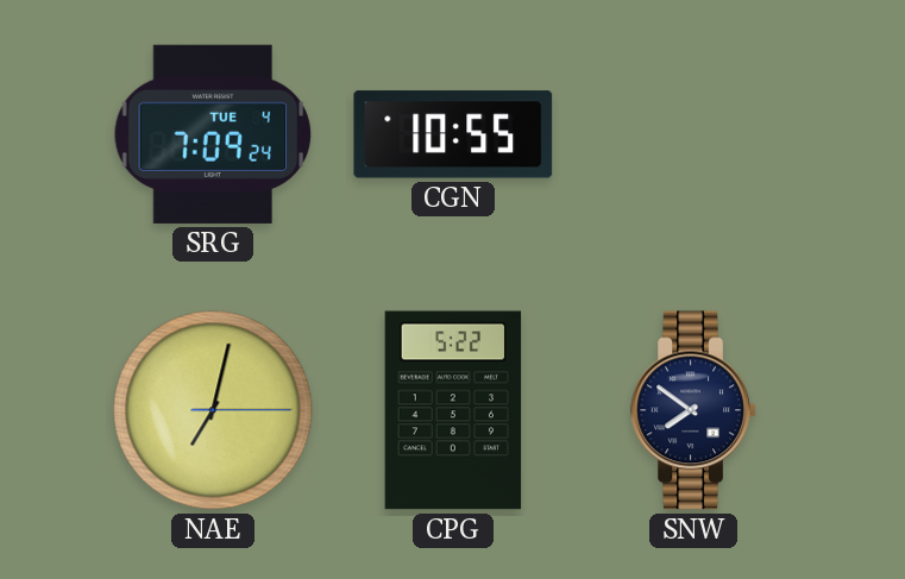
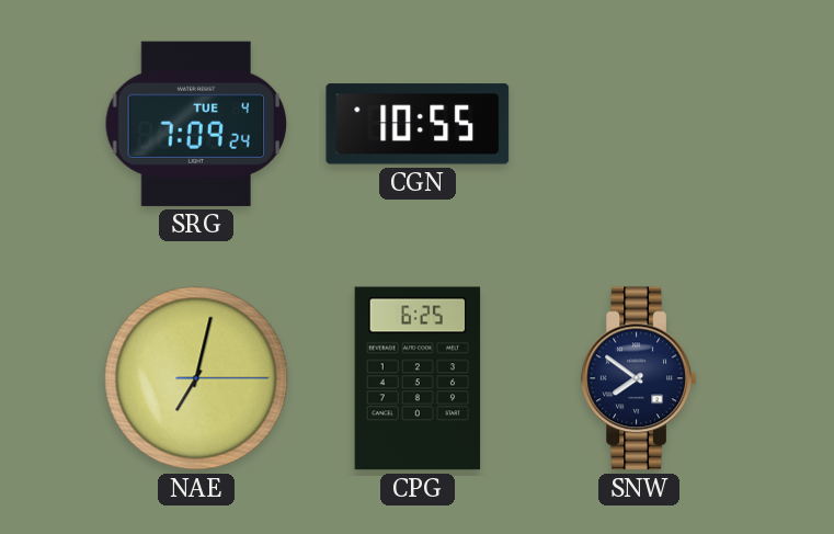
CPG: 5:22 -> 6:25
